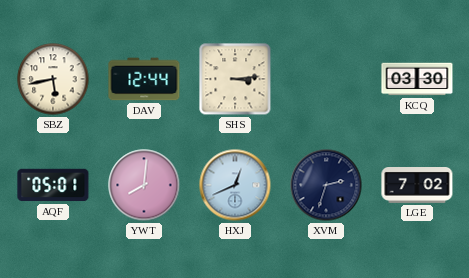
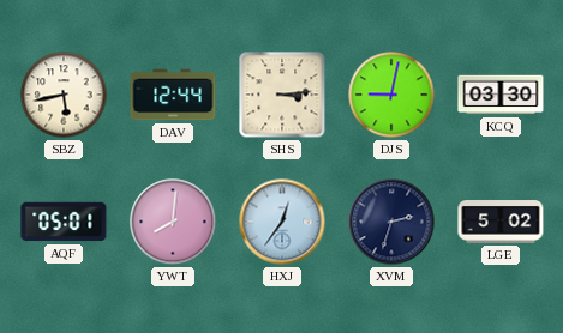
DJS: none -> 9:02
HXJ: 12:41 -> 12:36
LGE: 7:02 -> 5:02
